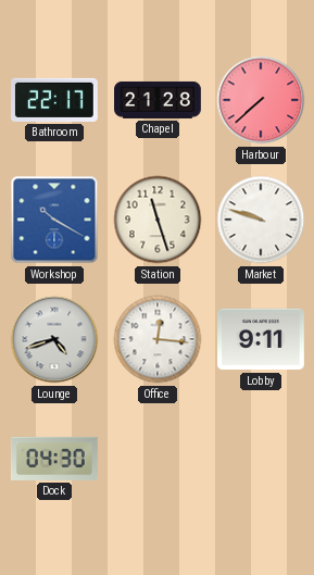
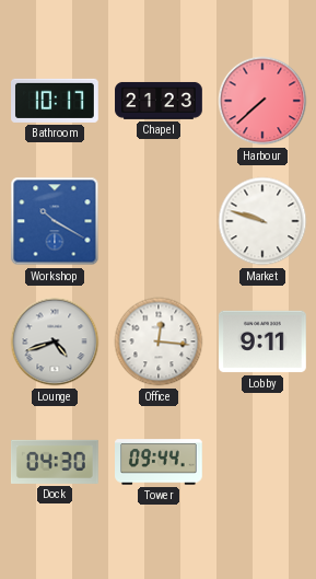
Bathroom: 22:17 -> 10:17
Chapel: 21:28 -> 21:23
Station: 11:27 -> none
Tower: none -> 09:44
